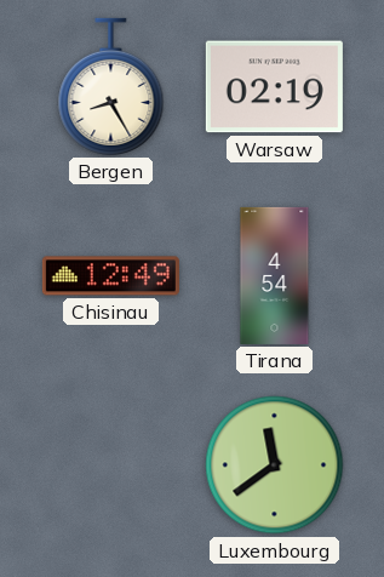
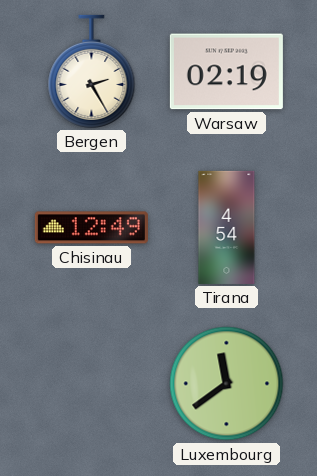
Bergen: 8:25 -> 2:25
